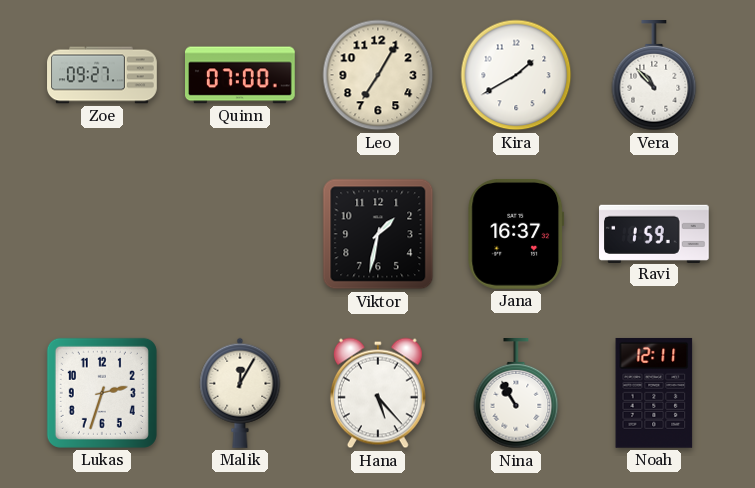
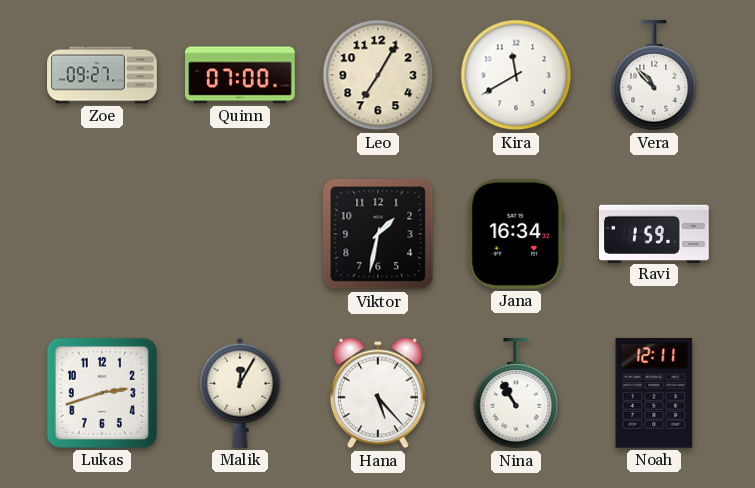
Kira: 1:40 -> 11:40
Jana: 16:37 -> 16:34
Lukas: 2:33 -> 2:42
